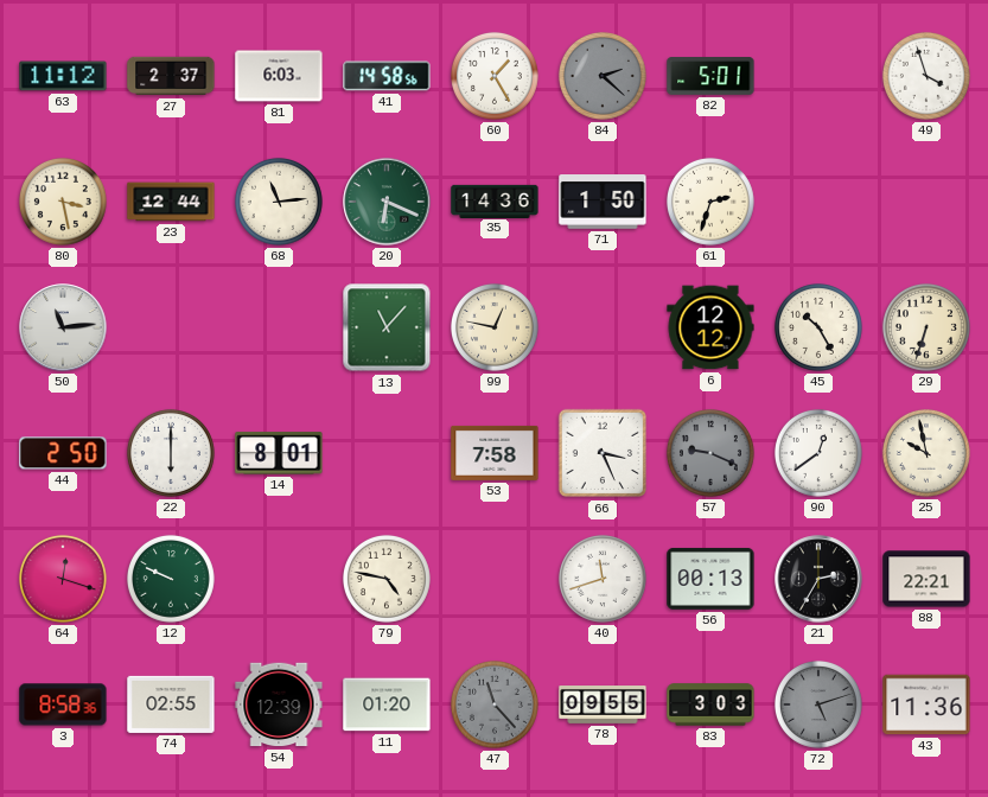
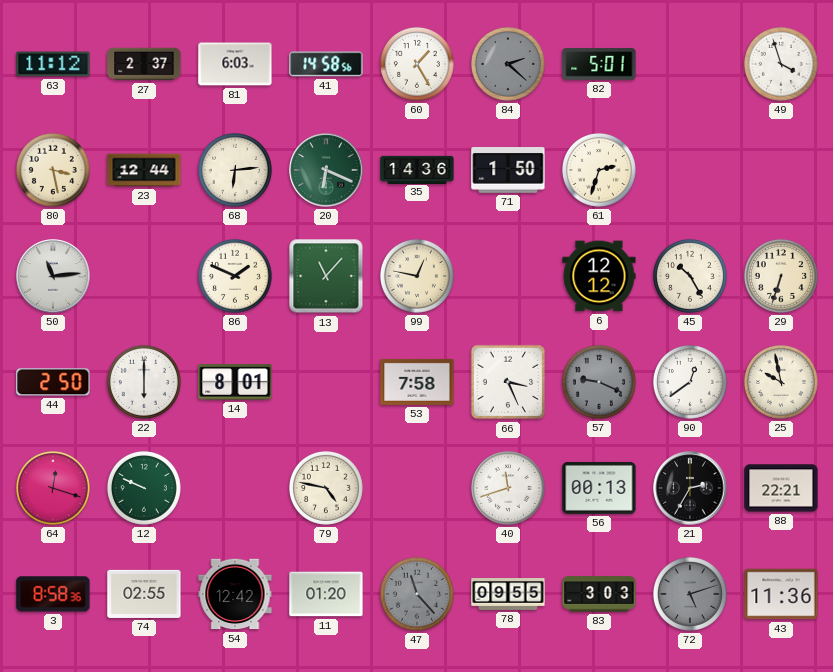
68: 11:14 -> 6:14
86: none -> 1:49
54: 12:39 -> 12:42
